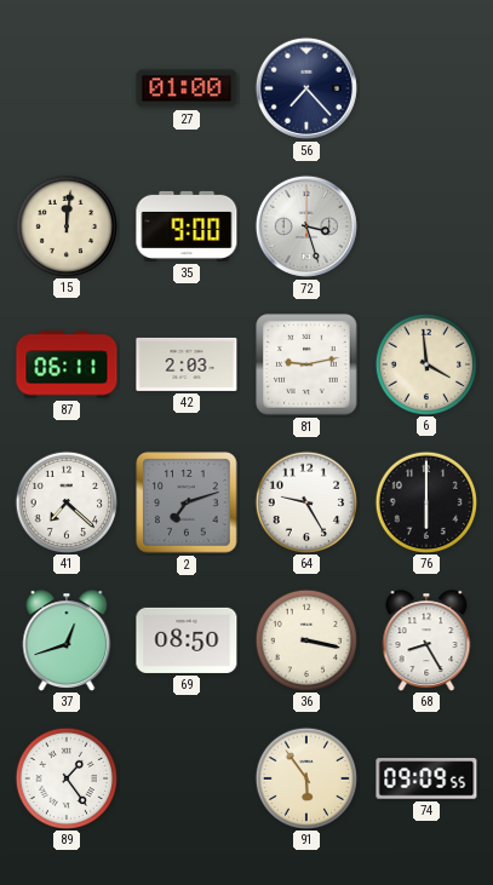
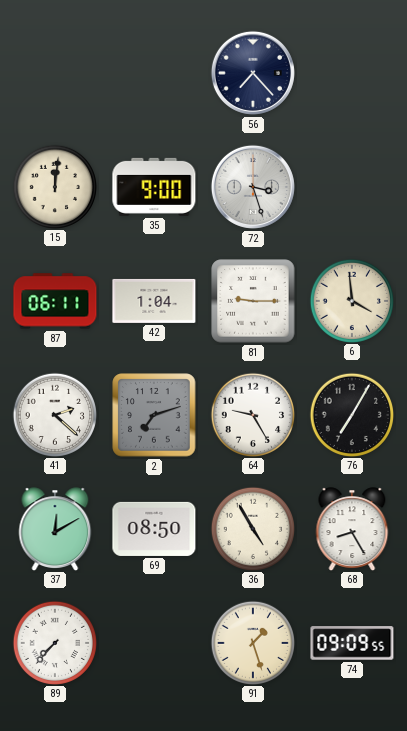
27: 01:00 -> none
42: 2:03 -> 1:04
81: 9:13 -> 9:15
41: 7:22 -> 2:22
76: 6:00 -> 7:05
37: 12:42 -> 12:10
36: 3:17 -> 4:55
89: 1:24 -> 7:37
91: 5:54 -> 1:27
